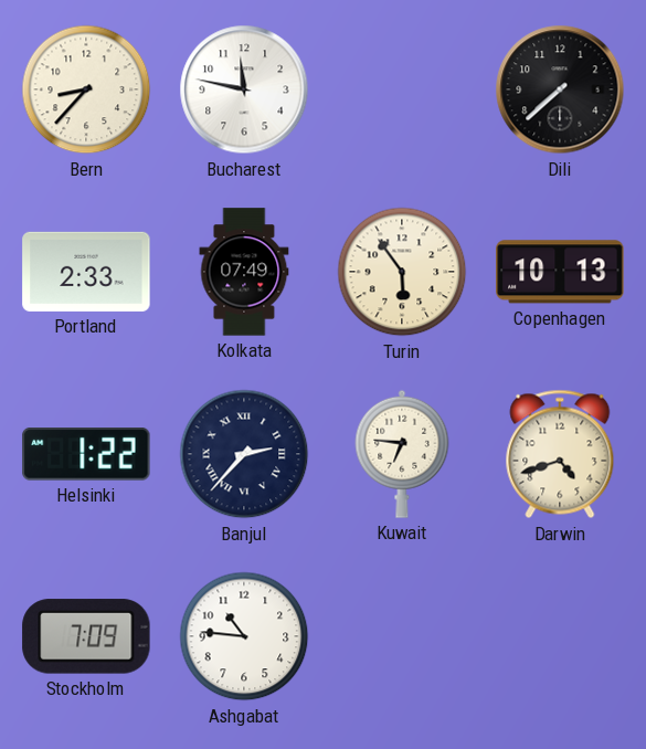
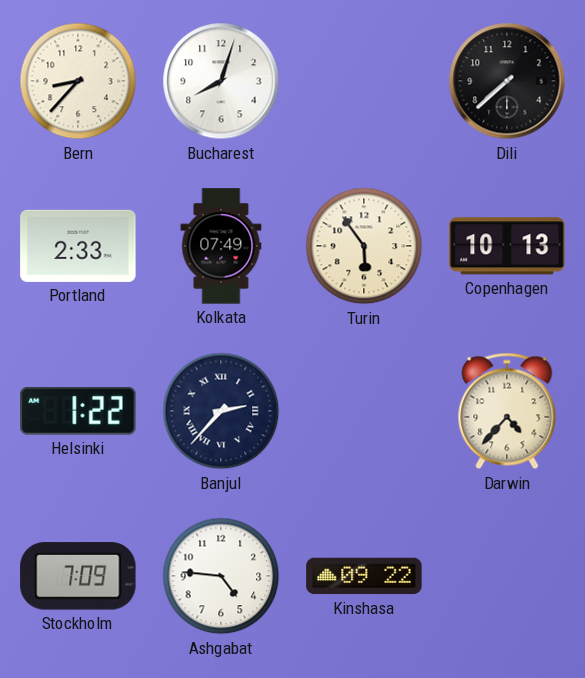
Bucharest: 11:47 -> 8:03
Kuwait: 6:46 -> none
Darwin: 4:42 -> 4:37
Ashgabat: 10:46 -> 4:46
Kinshasa: none -> 09:22
